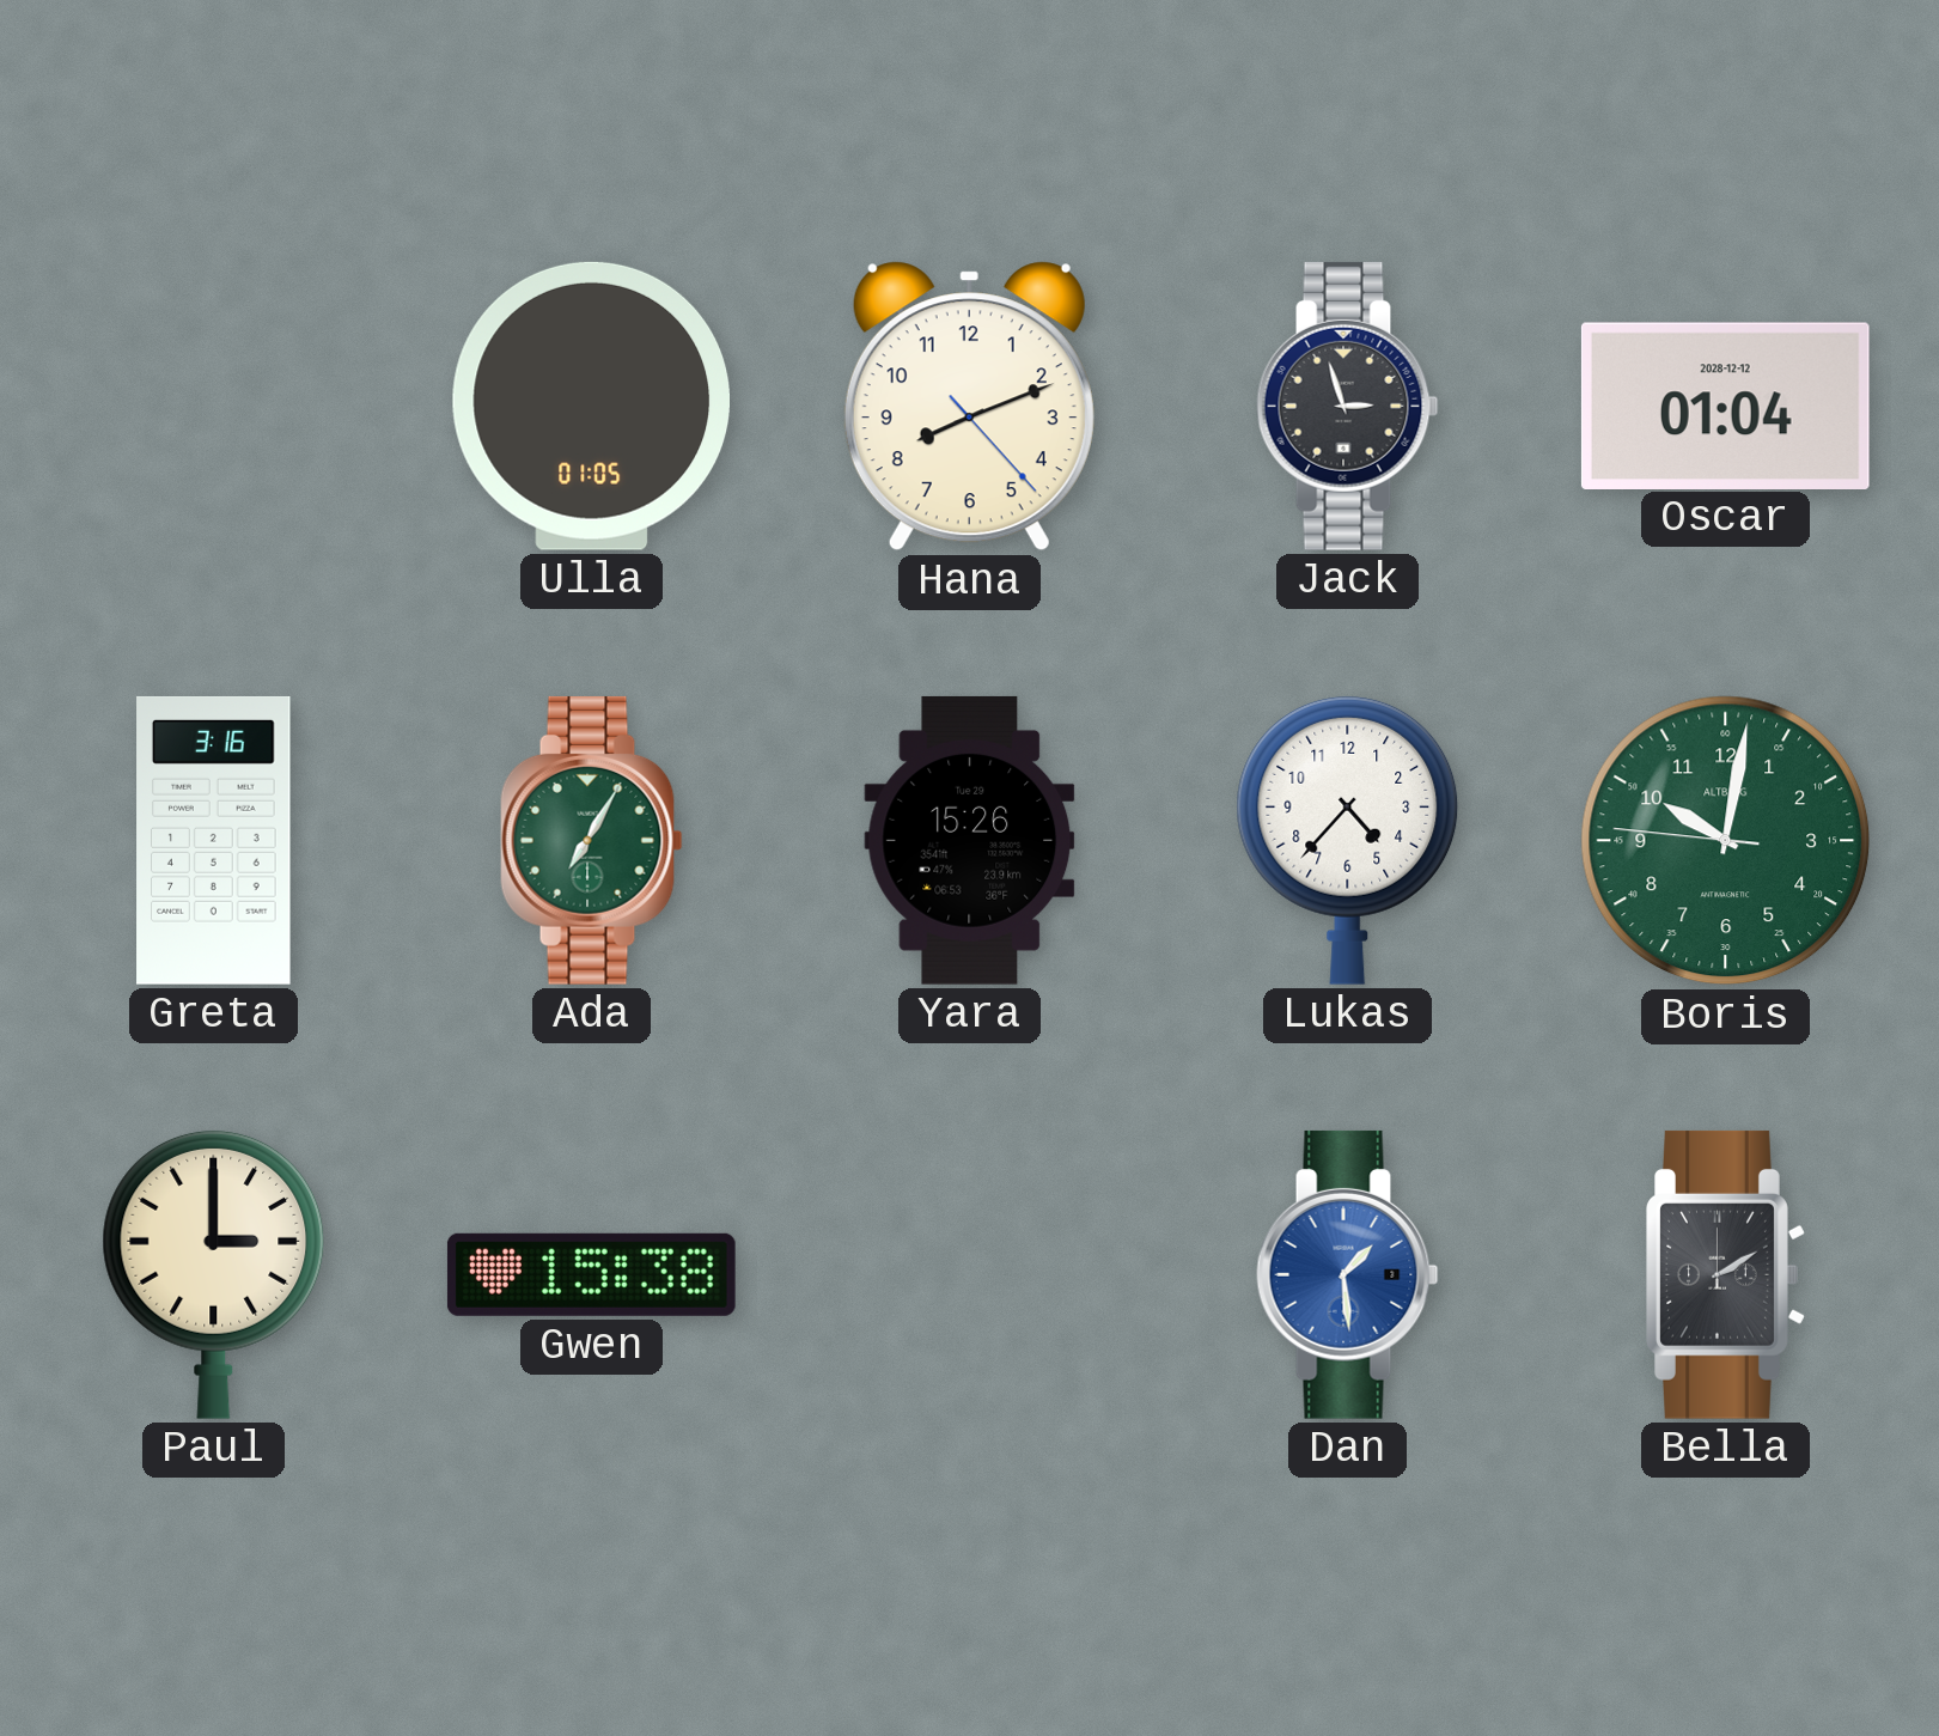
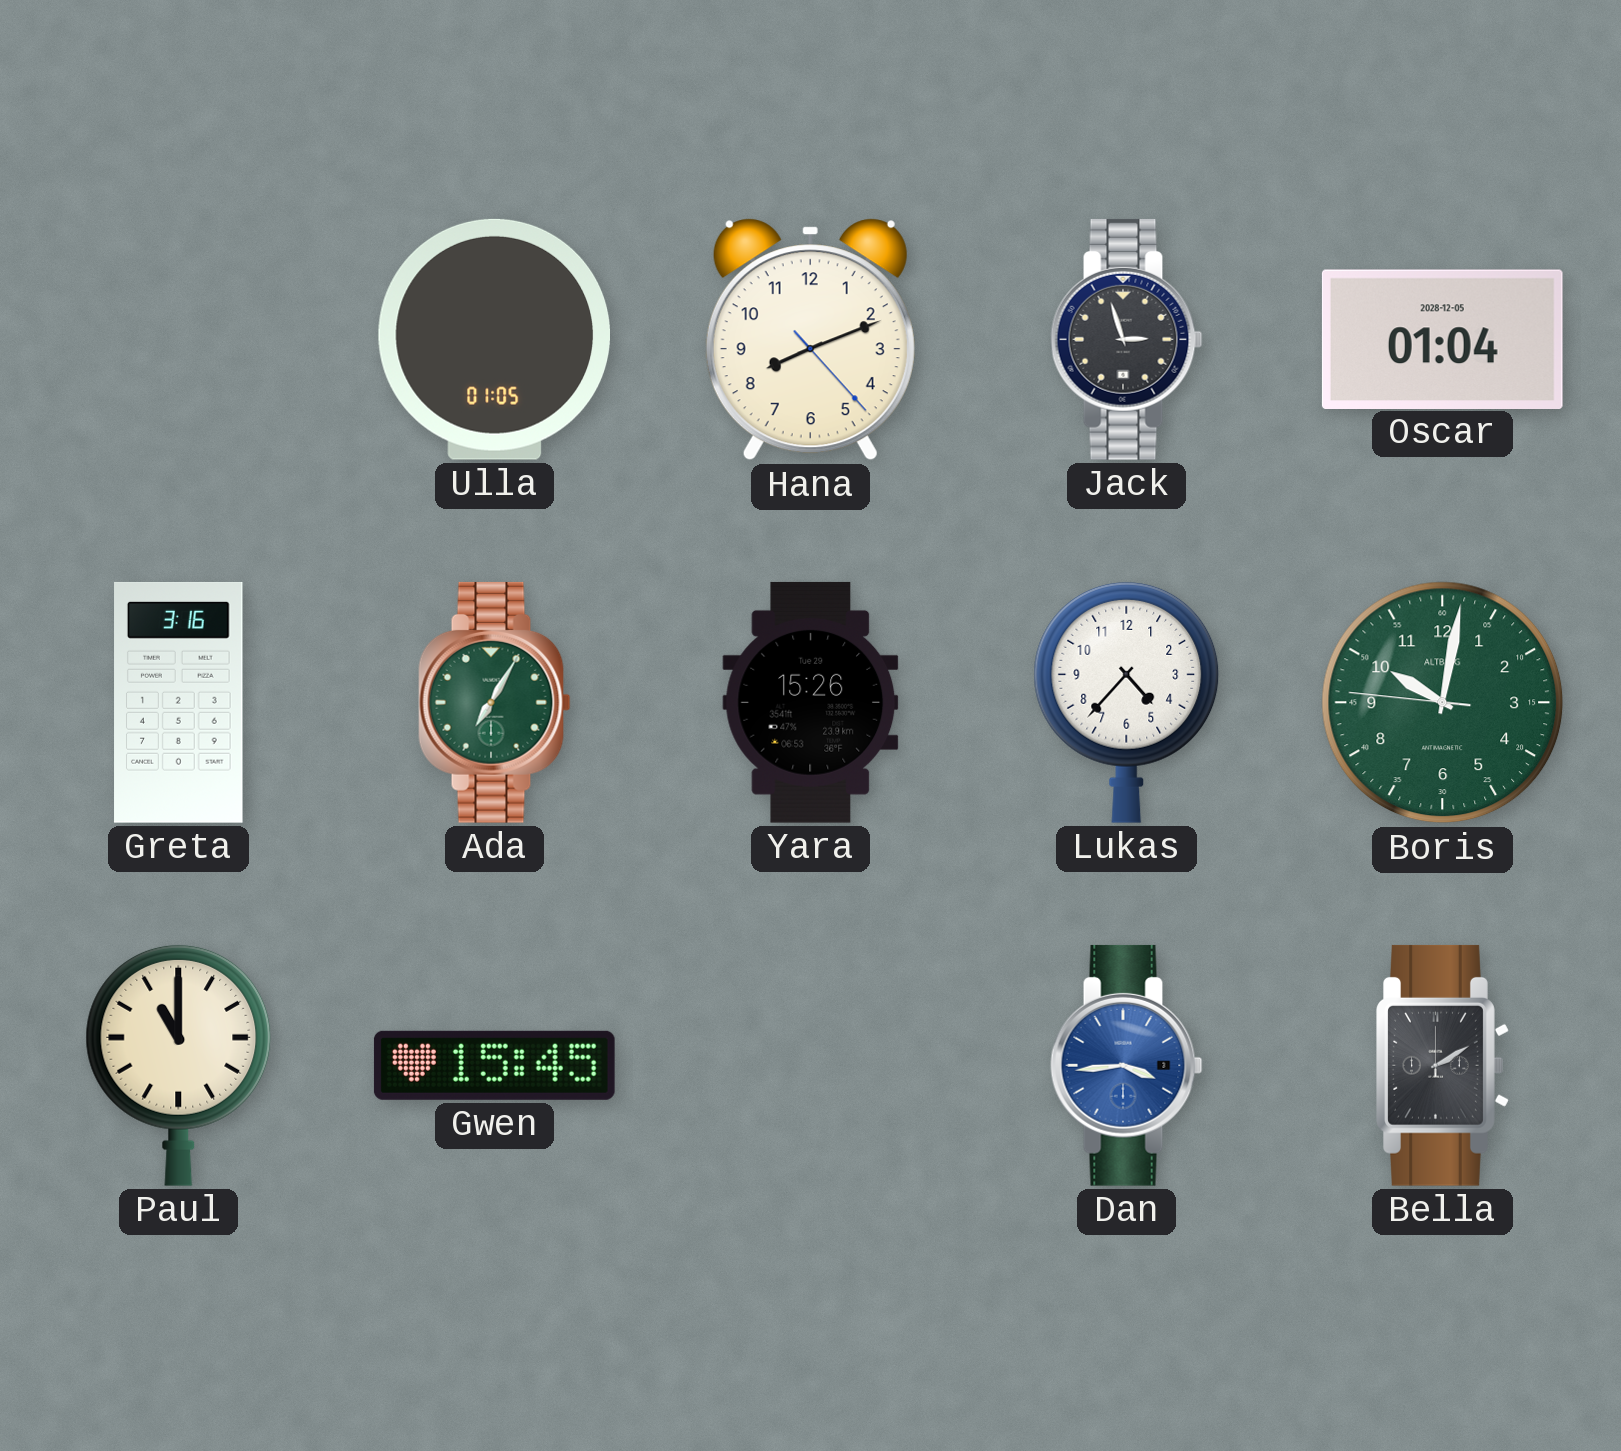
Oscar date: 2028-12-12 -> 2028-12-05
Paul: 3:00 -> 11:00
Gwen: 15:38 -> 15:45
Dan: 1:29 -> 3:44
